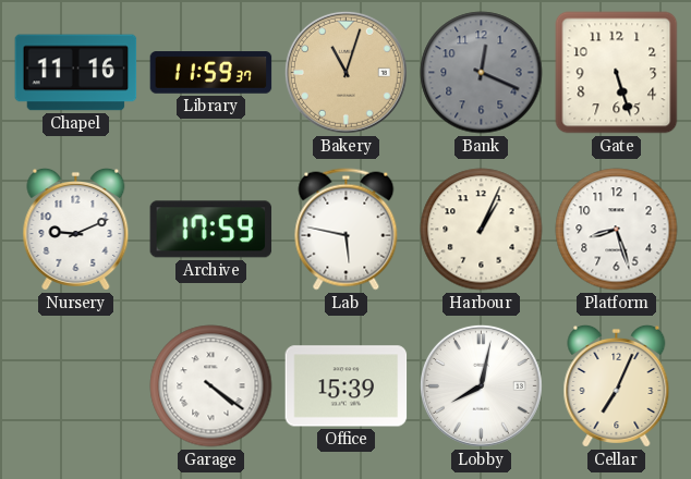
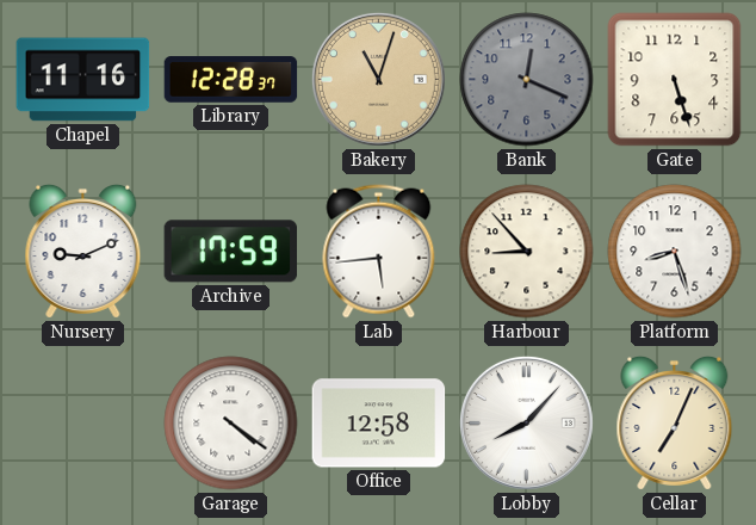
Library: 11:59 -> 12:28
Lab: 5:47 -> 5:44
Harbour: 1:04 -> 8:53
Office: 15:39 -> 12:58
Lobby: 8:02 -> 8:07
